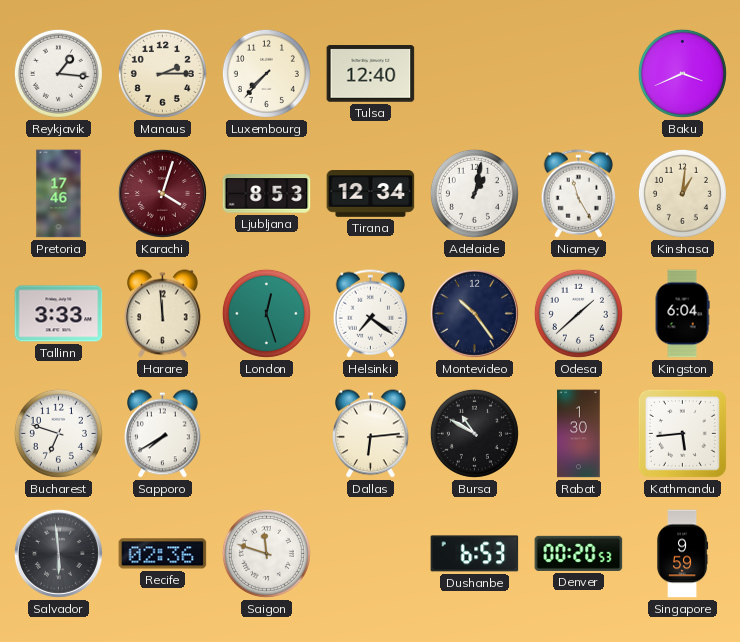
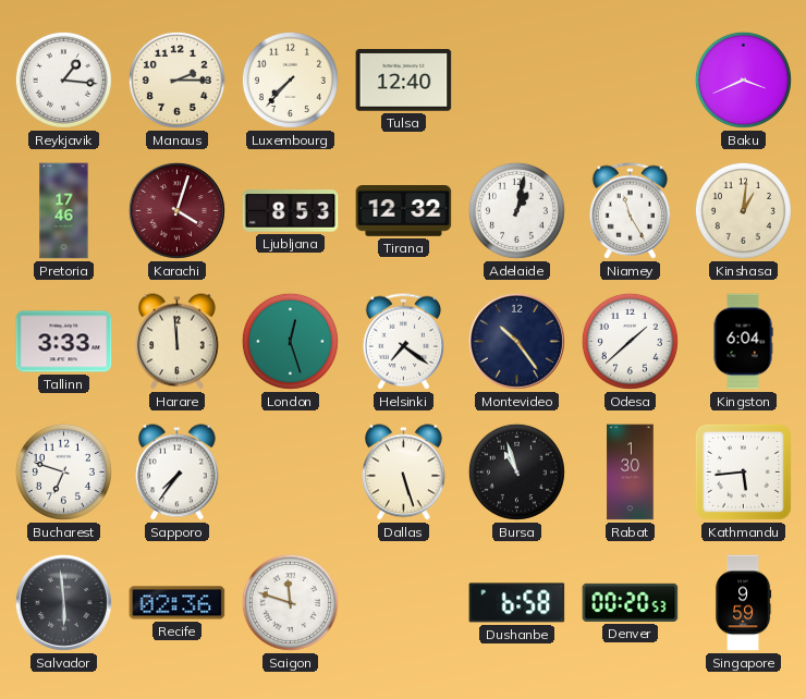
Tirana: 12:34 -> 12:32
Sapporo: 7:40 -> 7:36
Dallas: 6:14 -> 5:27
Bursa: 10:50 -> 10:57
Dushanbe: 6:53 -> 6:58
